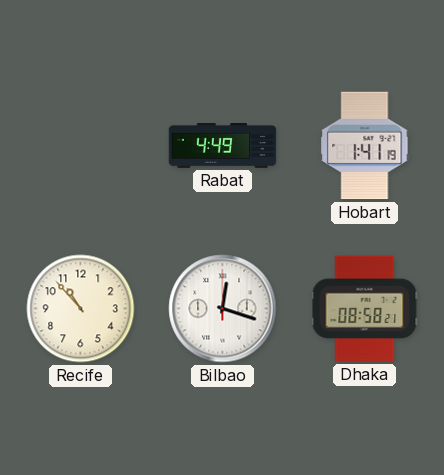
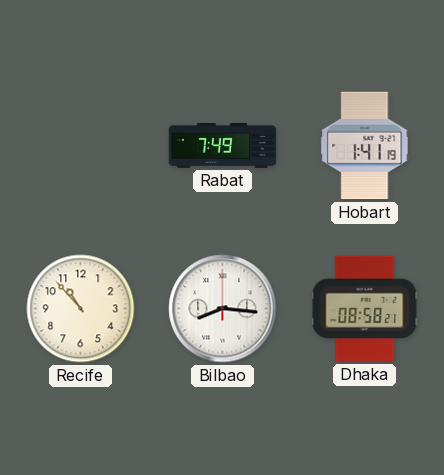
Rabat: 4:49 -> 7:49
Bilbao: 12:18 -> 8:16
